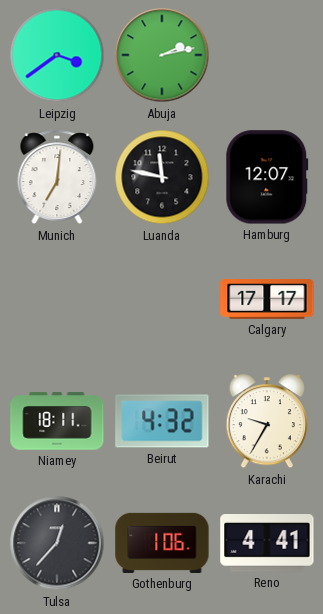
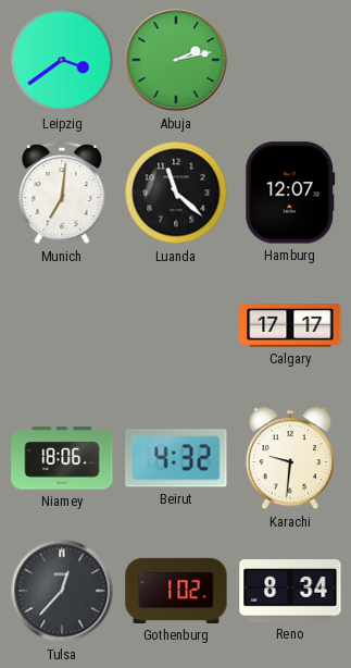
Luanda: 11:47 -> 11:22
Niamey: 18:11 -> 18:06
Karachi: 9:35 -> 9:31
Gothenburg: 1:06 -> 1:02
Reno: 4:41 -> 8:34
